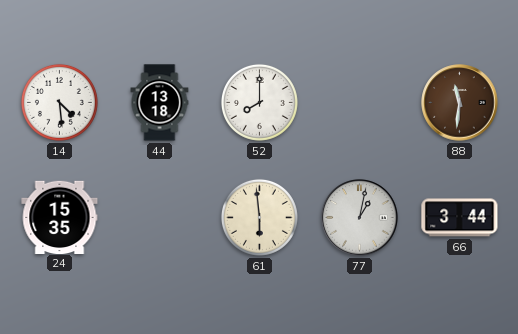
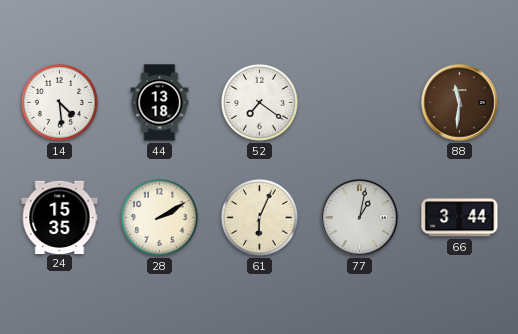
52: 8:00 -> 7:21
28: none -> 2:10
61: 5:59 -> 6:04
